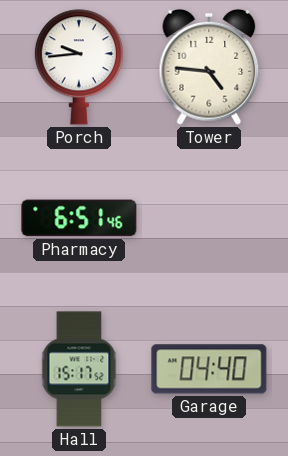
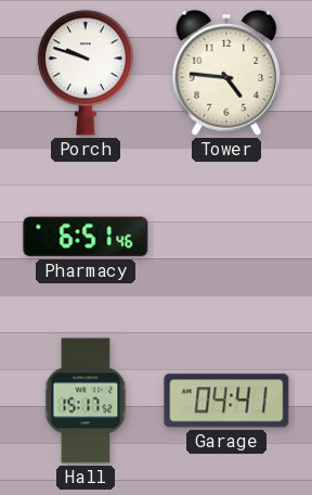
Porch: 9:44 -> 9:48
Garage: 04:40 -> 04:41
